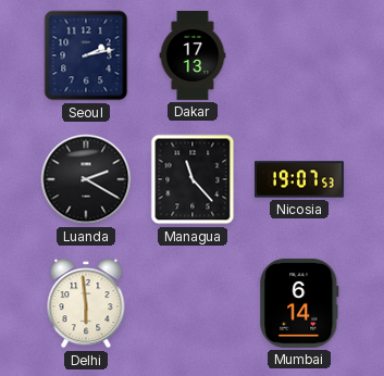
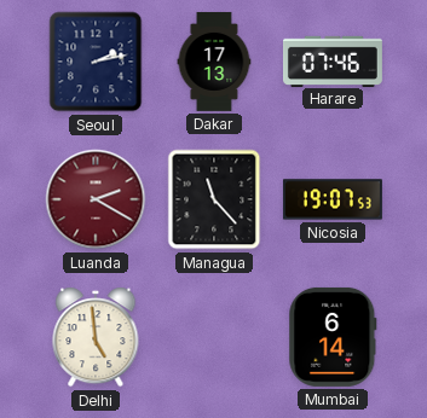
Harare: none -> 07:46
Luanda dial: black -> burgundy
Delhi: 5:59 -> 4:59
